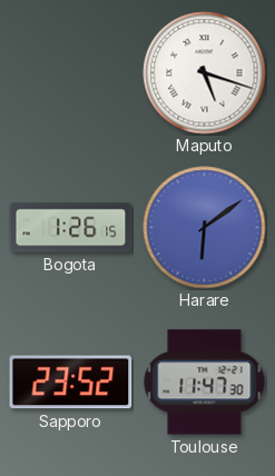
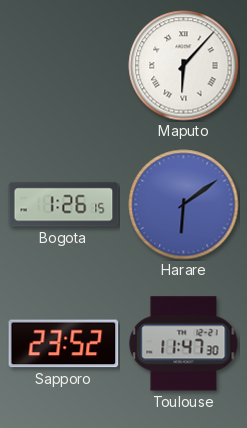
Maputo: 5:18 -> 6:07
